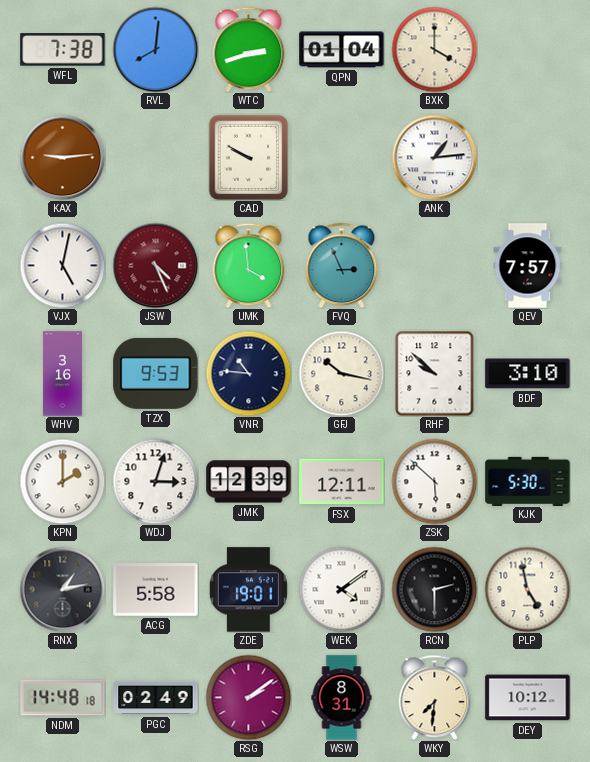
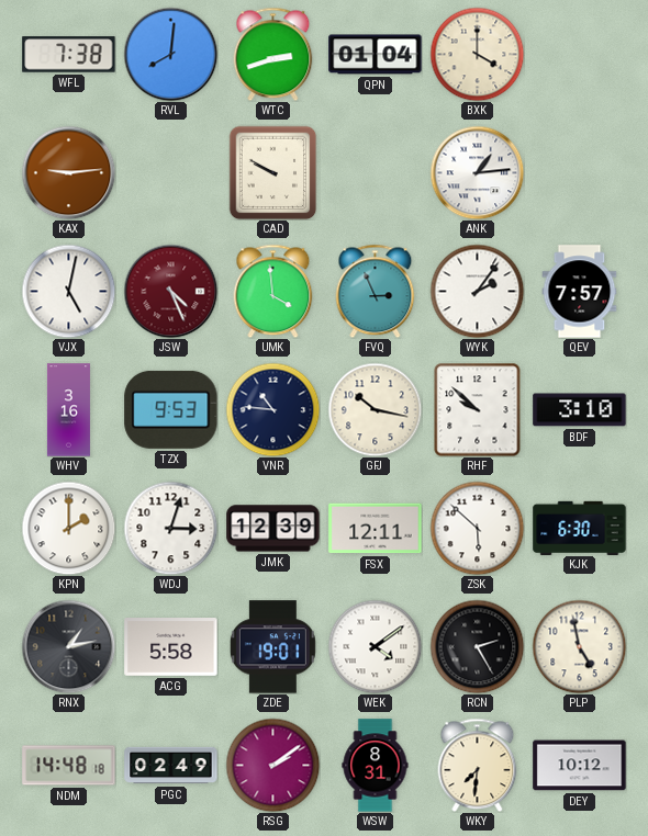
WYK: none -> 2:06
KJK: 5:30 -> 6:30
RCN: 2:30 -> 2:25
